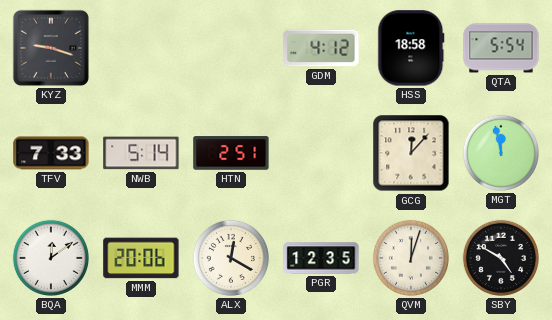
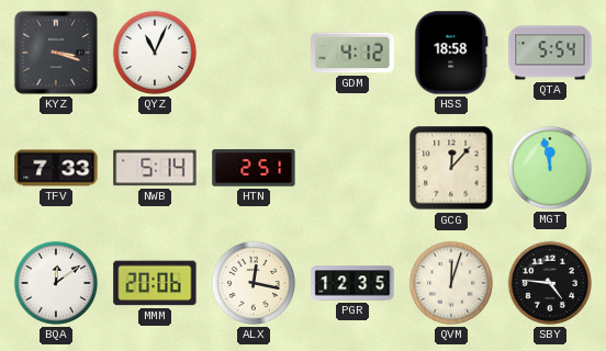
KYZ: 9:18 -> 3:18
QYZ: none -> 11:04
ALX: 12:20 -> 12:17
SBY: 4:50 -> 4:46
